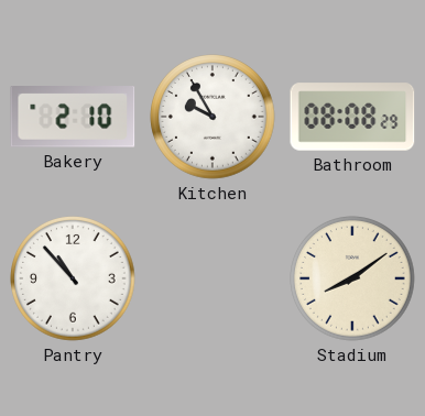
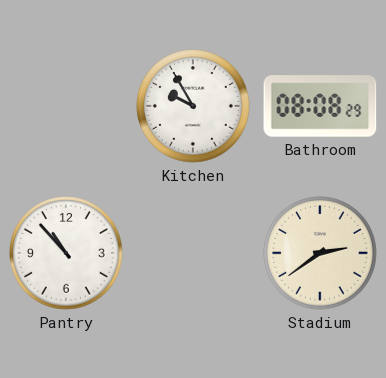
Bakery: 2:10 -> none
Stadium: 8:09 -> 2:39
